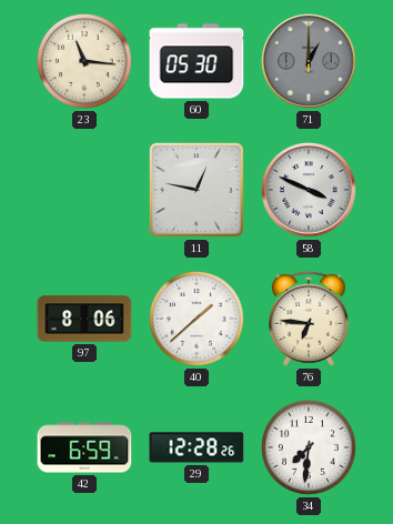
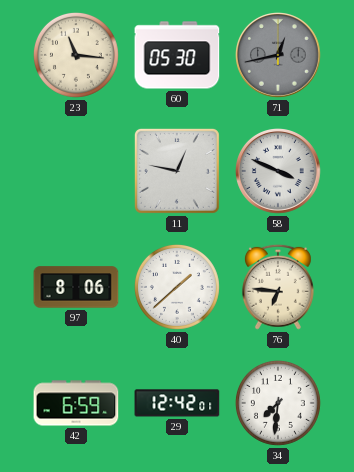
71: 1:00 -> 12:43
29: 12:28 -> 12:42
